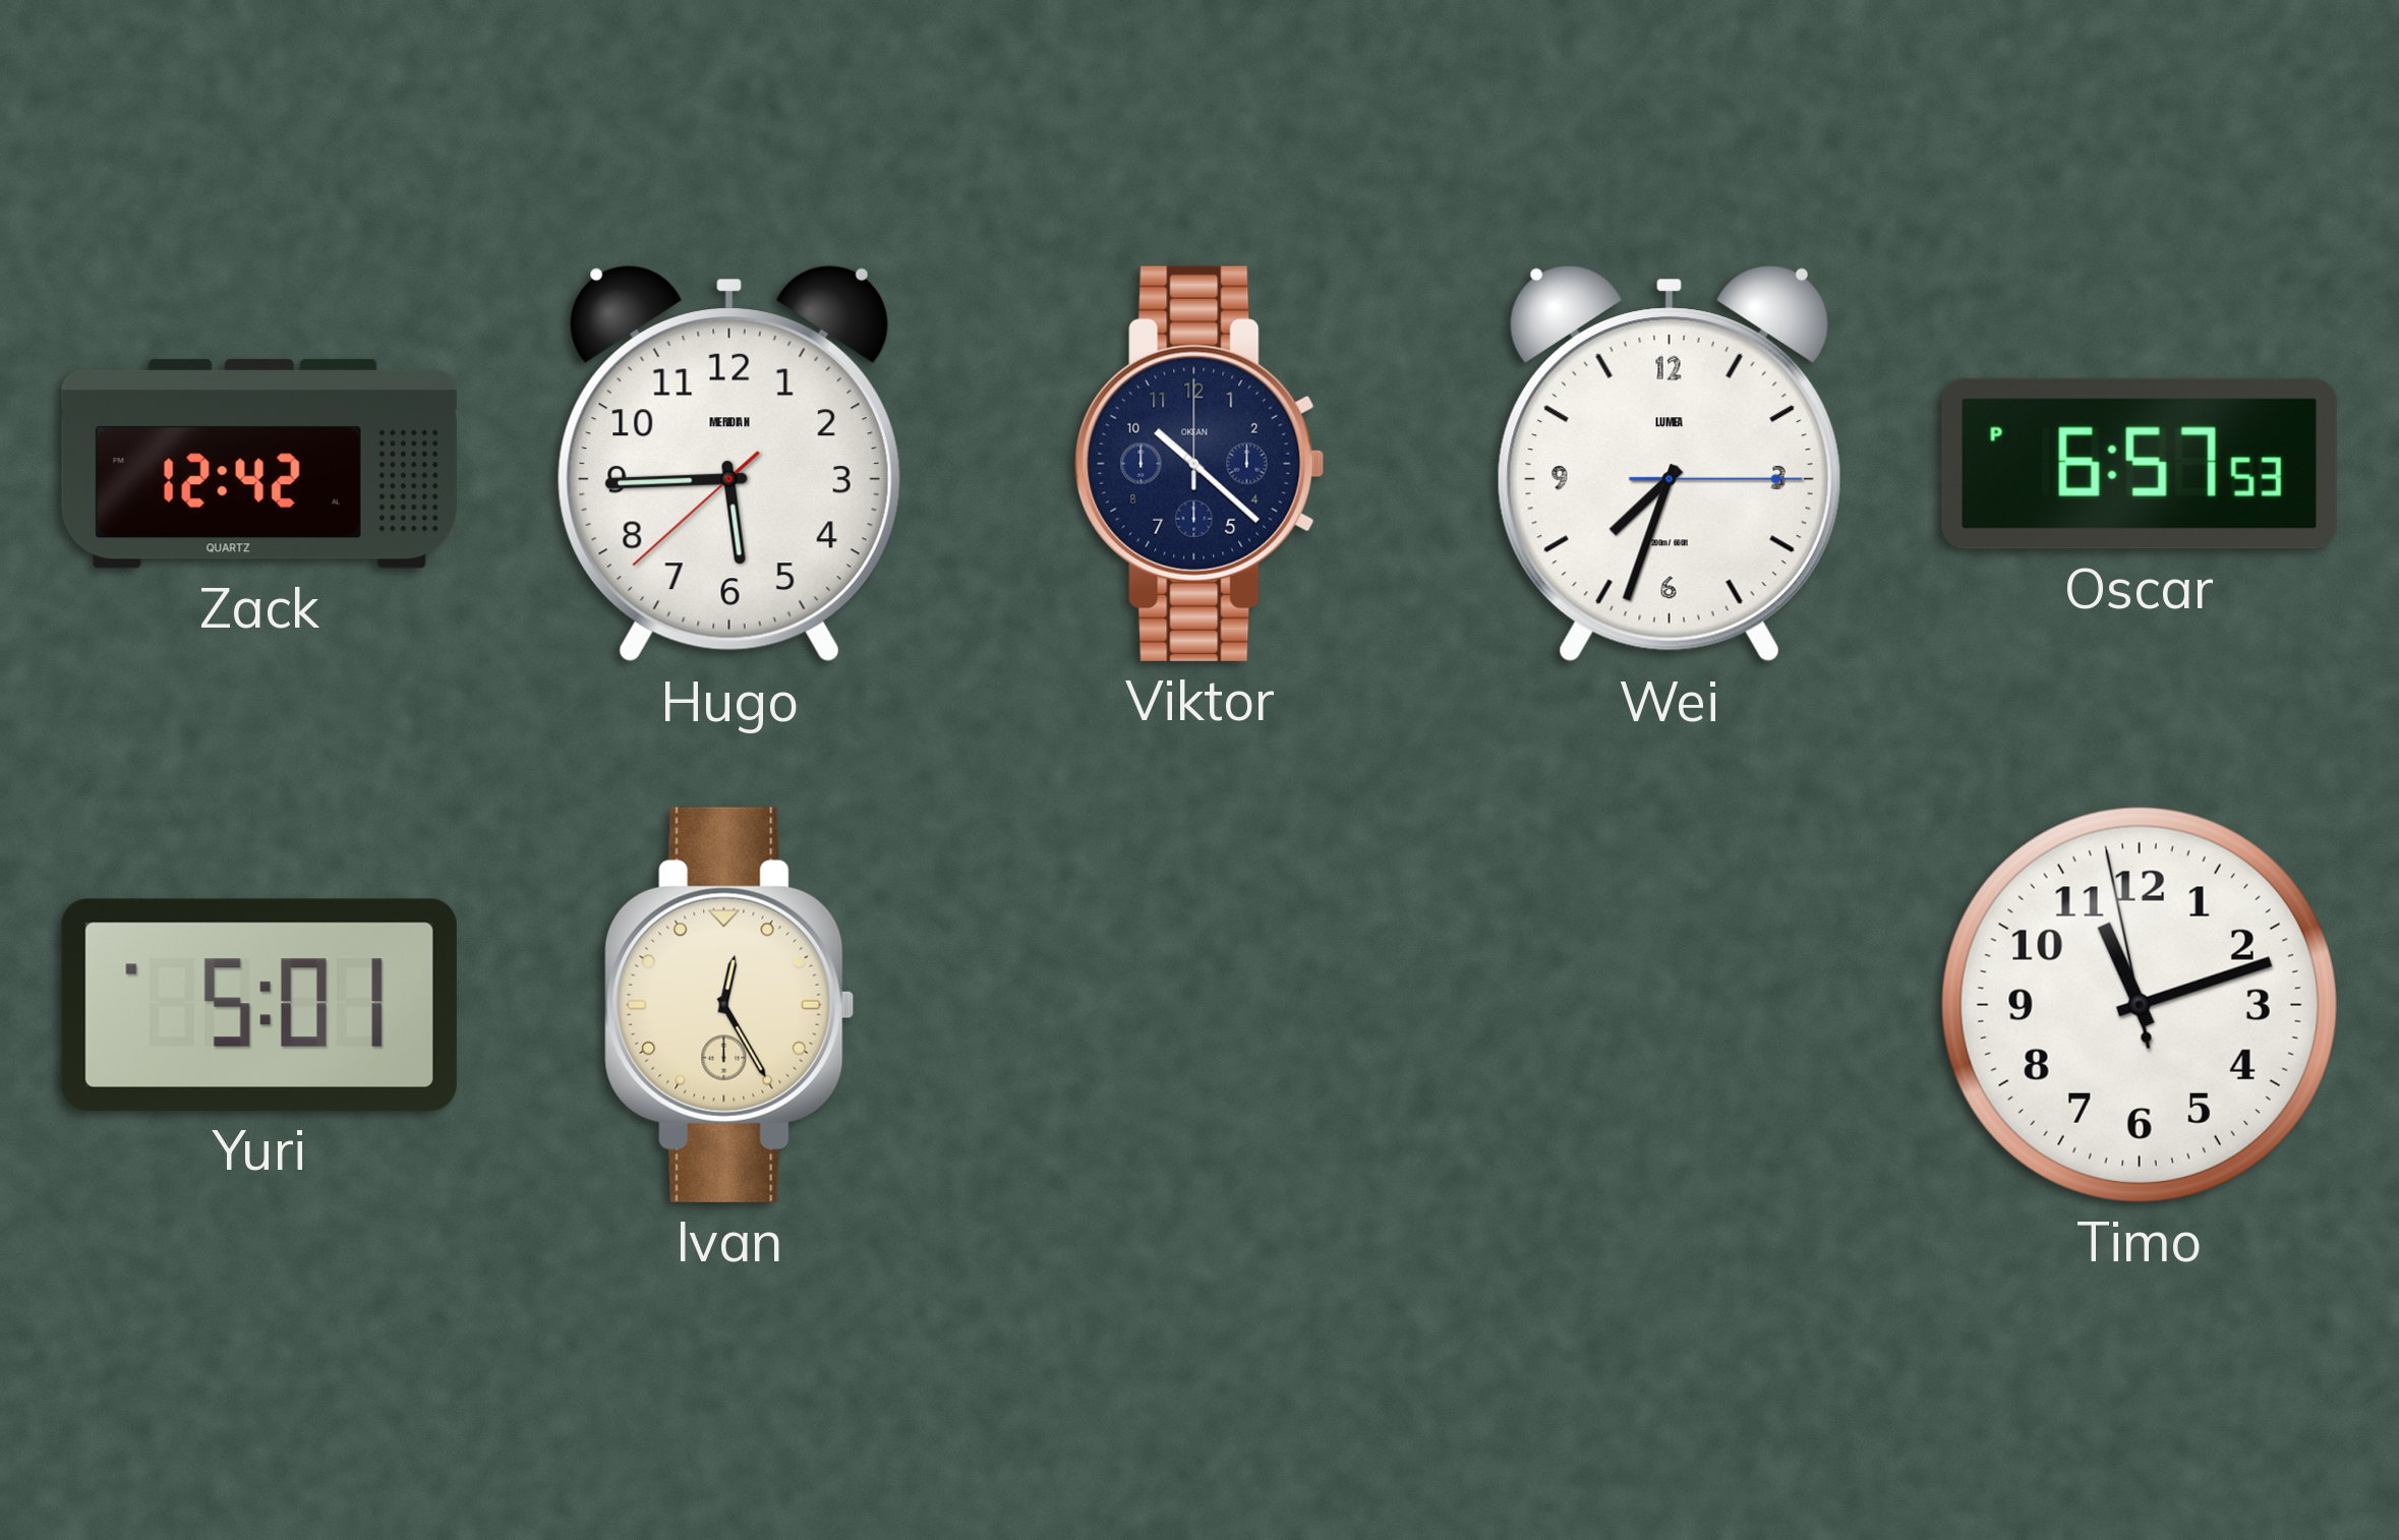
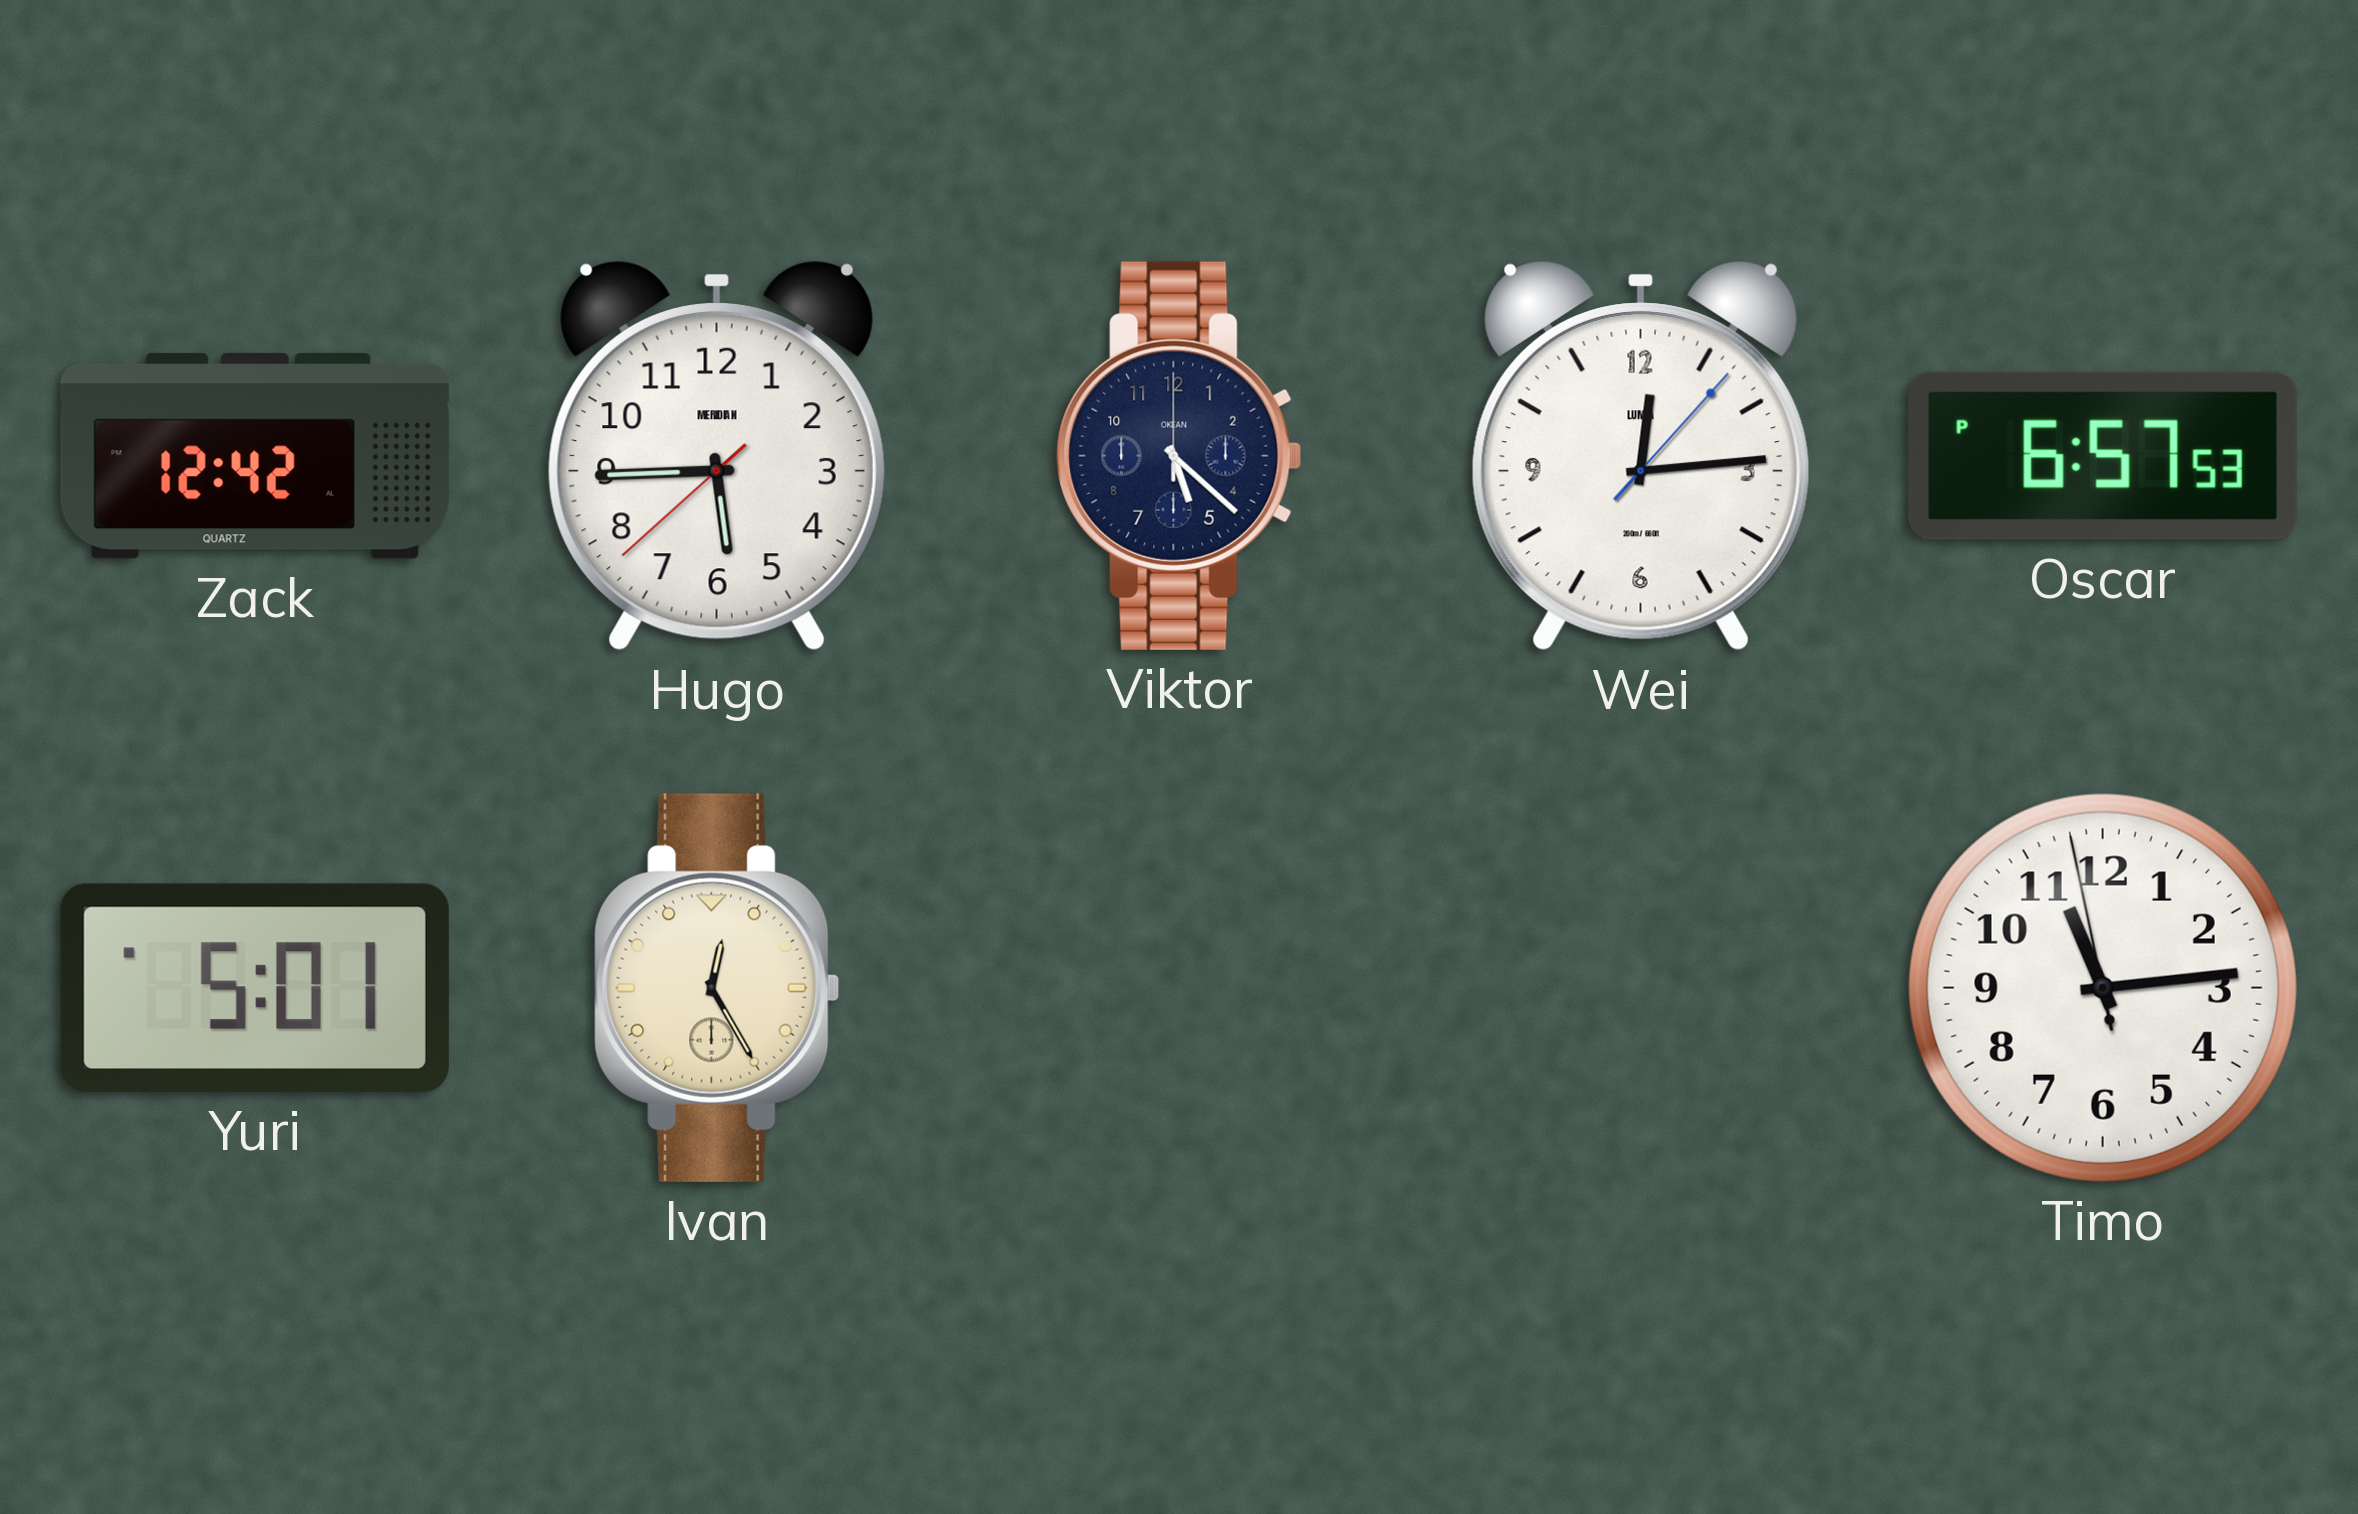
Viktor: 10:22 -> 5:22
Wei: 7:33 -> 12:14
Timo: 11:11 -> 11:13
